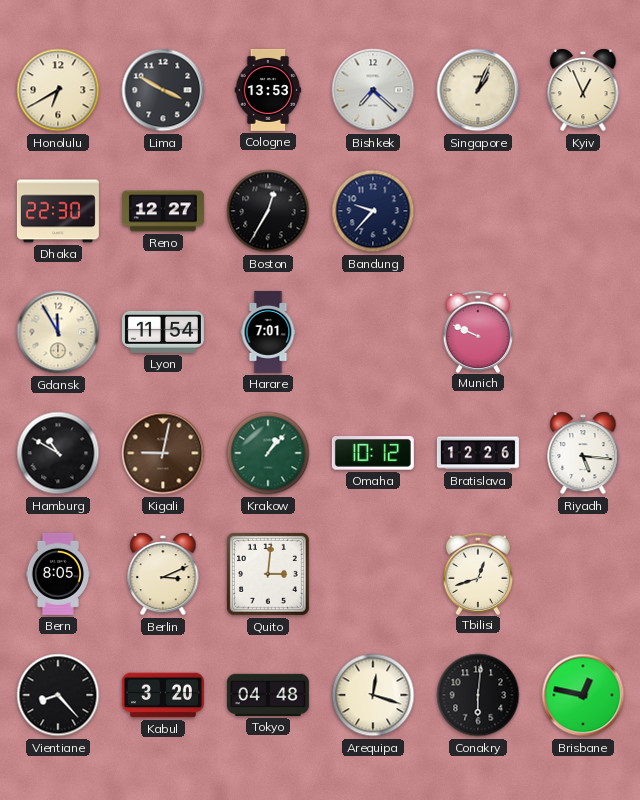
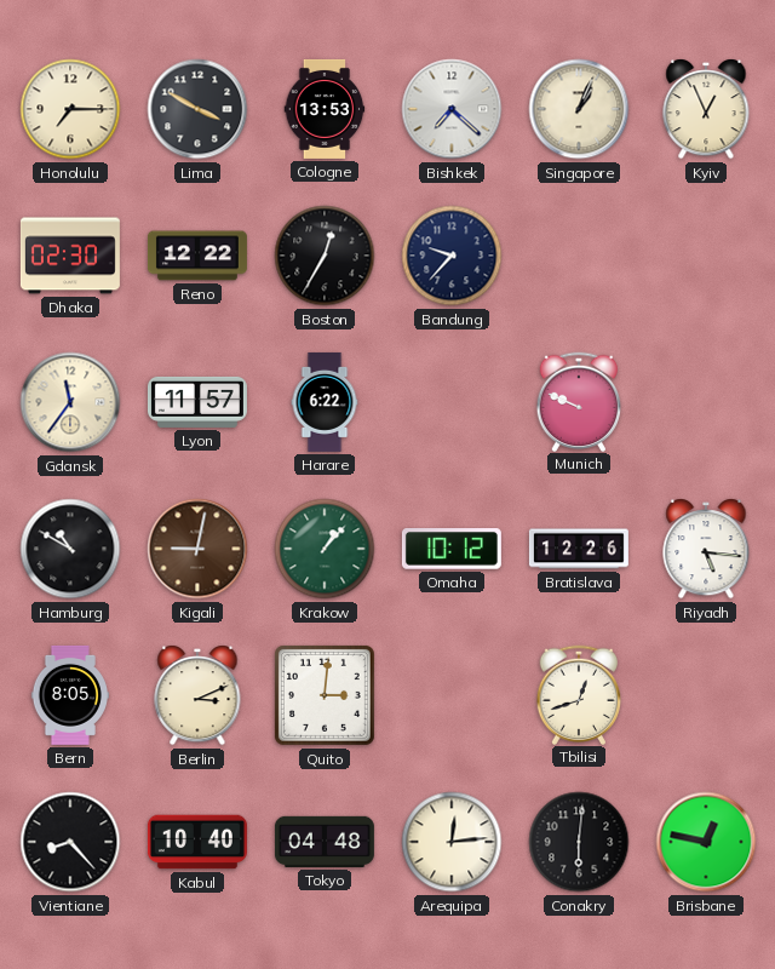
Honolulu: 6:40 -> 7:15
Dhaka: 22:30 -> 02:30
Reno: 12:27 -> 12:22
Gdansk: 11:55 -> 11:36
Lyon: 11:54 -> 11:57
Harare: 7:01 -> 6:22
Kabul: 3:20 -> 10:40
Arequipa: 12:18 -> 12:14
